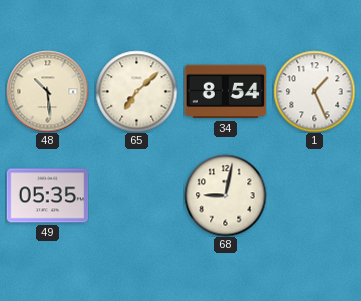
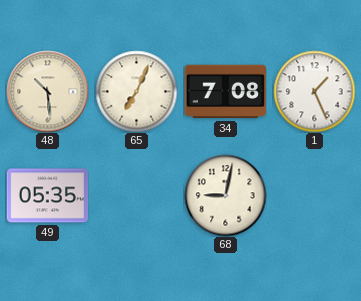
65: 7:08 -> 7:04
34: 8:54 -> 7:08
